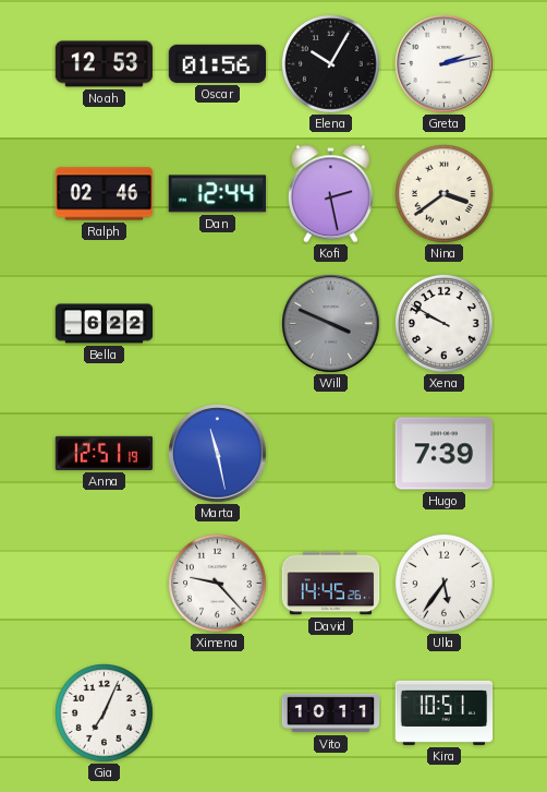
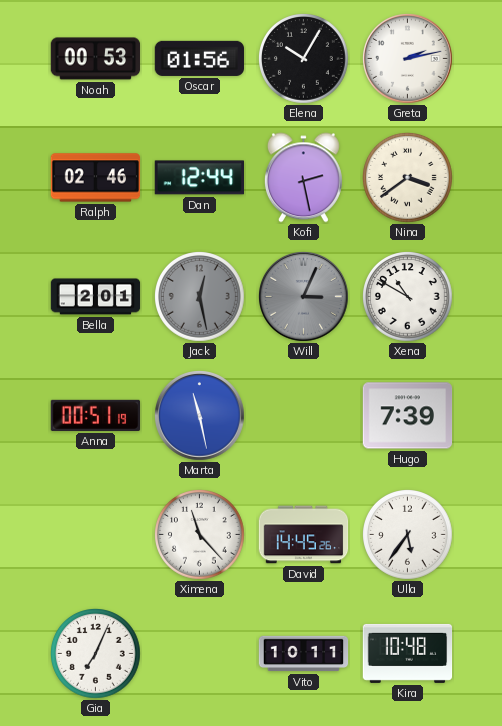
Noah: 12:53 -> 00:53
Bella: 6:22 -> 2:01
Jack: none -> 12:28
Will: 3:49 -> 3:04
Xena: 9:50 -> 10:50
Anna: 12:51 -> 00:51
Ximena: 9:23 -> 11:23
Kira: 10:51 -> 10:48
